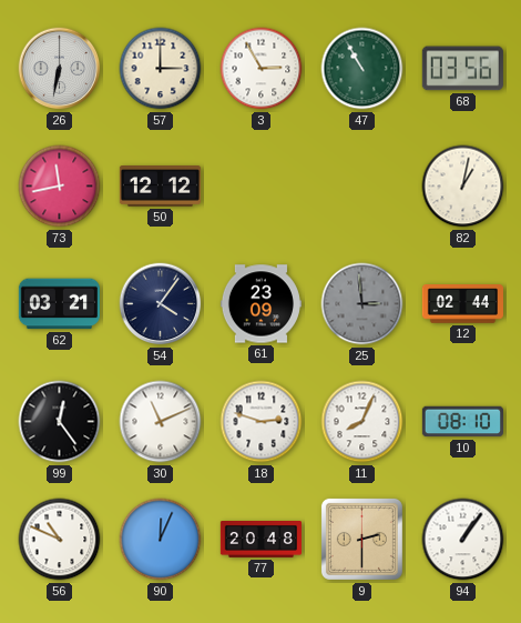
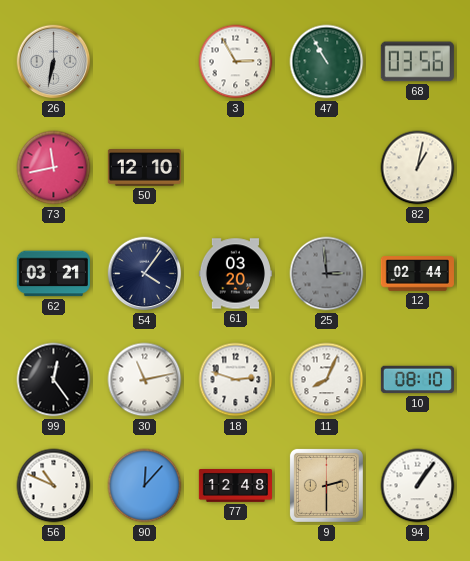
57: 3:00 -> none
50: 12:12 -> 12:10
61: 23:09 -> 03:20
30: 11:11 -> 11:13
90: 12:04 -> 12:07
77: 20:48 -> 12:48
